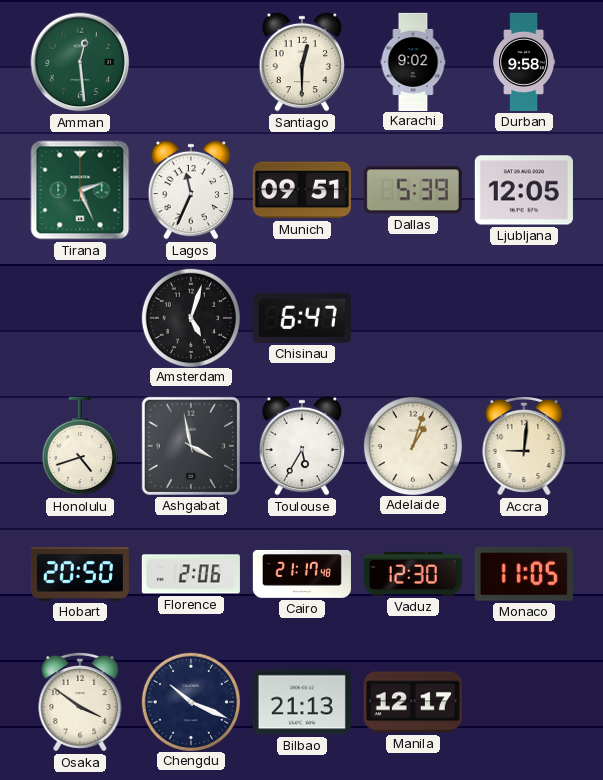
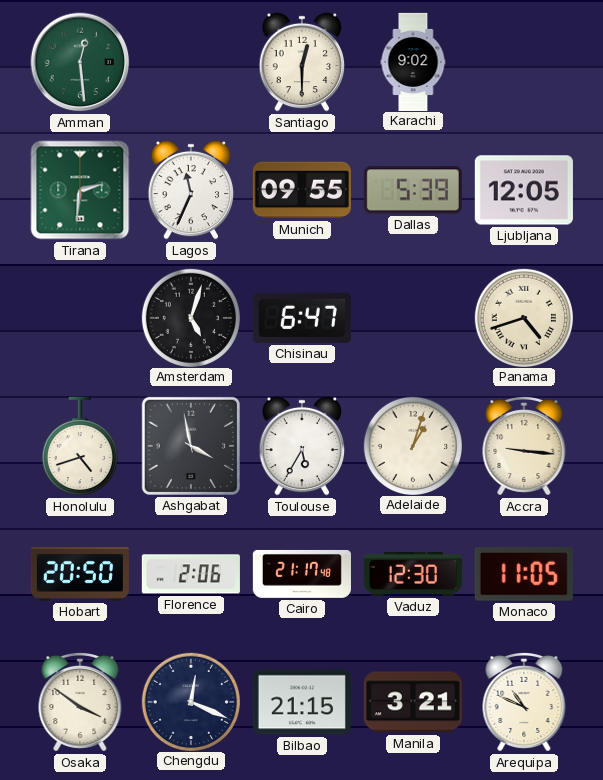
Durban: 9:58 -> none
Tirana: 2:26 -> 2:31
Munich: 09:51 -> 09:55
Panama: none -> 4:42
Accra: 9:01 -> 9:16
Chengdu: 10:19 -> 12:19
Bilbao: 21:13 -> 21:15
Manila: 12:17 -> 3:21
Arequipa: none -> 10:49
